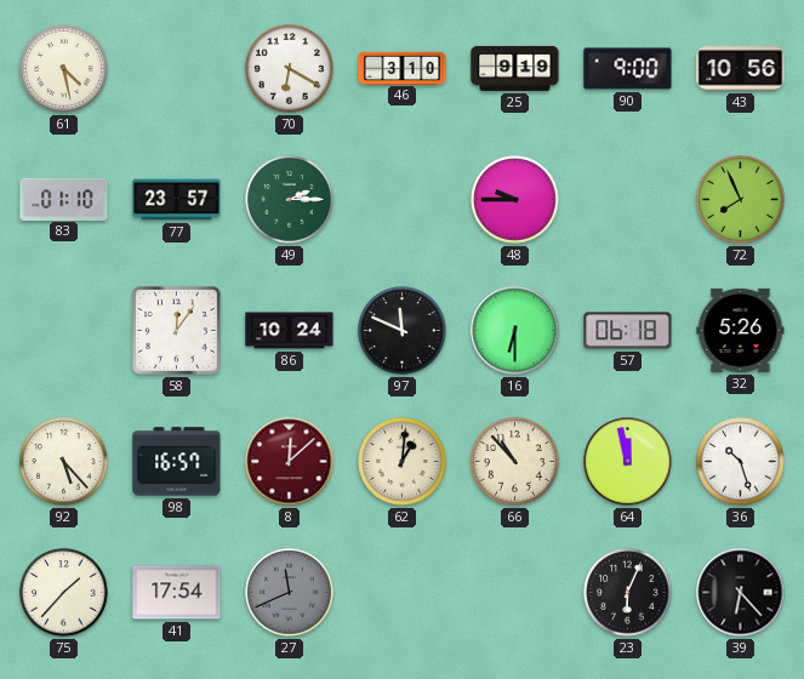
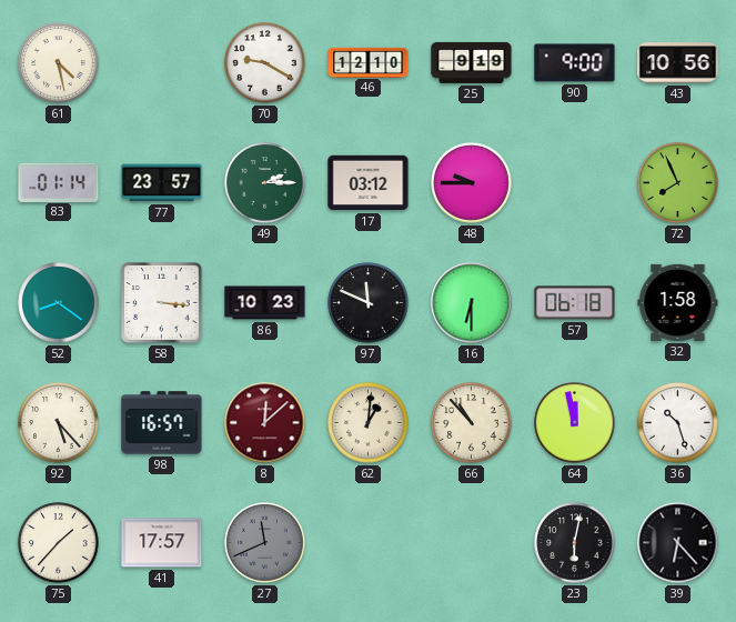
70: 6:20 -> 9:20
46: 3:10 -> 12:10
83: 01:10 -> 01:14
17: none -> 03:12
52: none -> 8:21
58: 12:06 -> 3:16
86: 10:24 -> 10:23
32: 5:26 -> 1:58
41: 17:54 -> 17:57
23: 6:04 -> 6:02
